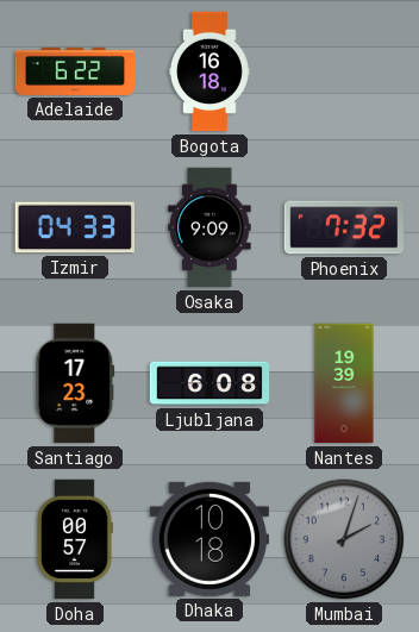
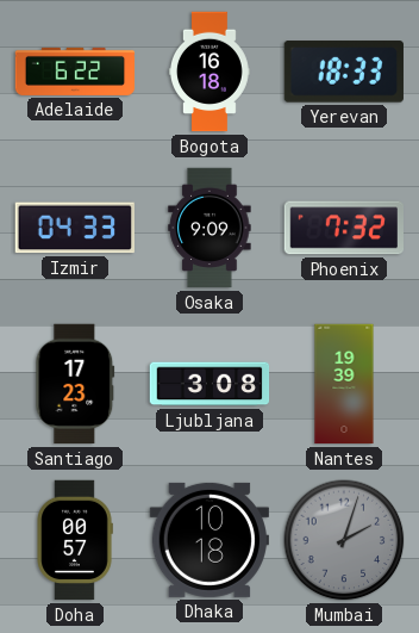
Yerevan: none -> 18:33
Ljubljana: 6:08 -> 3:08
